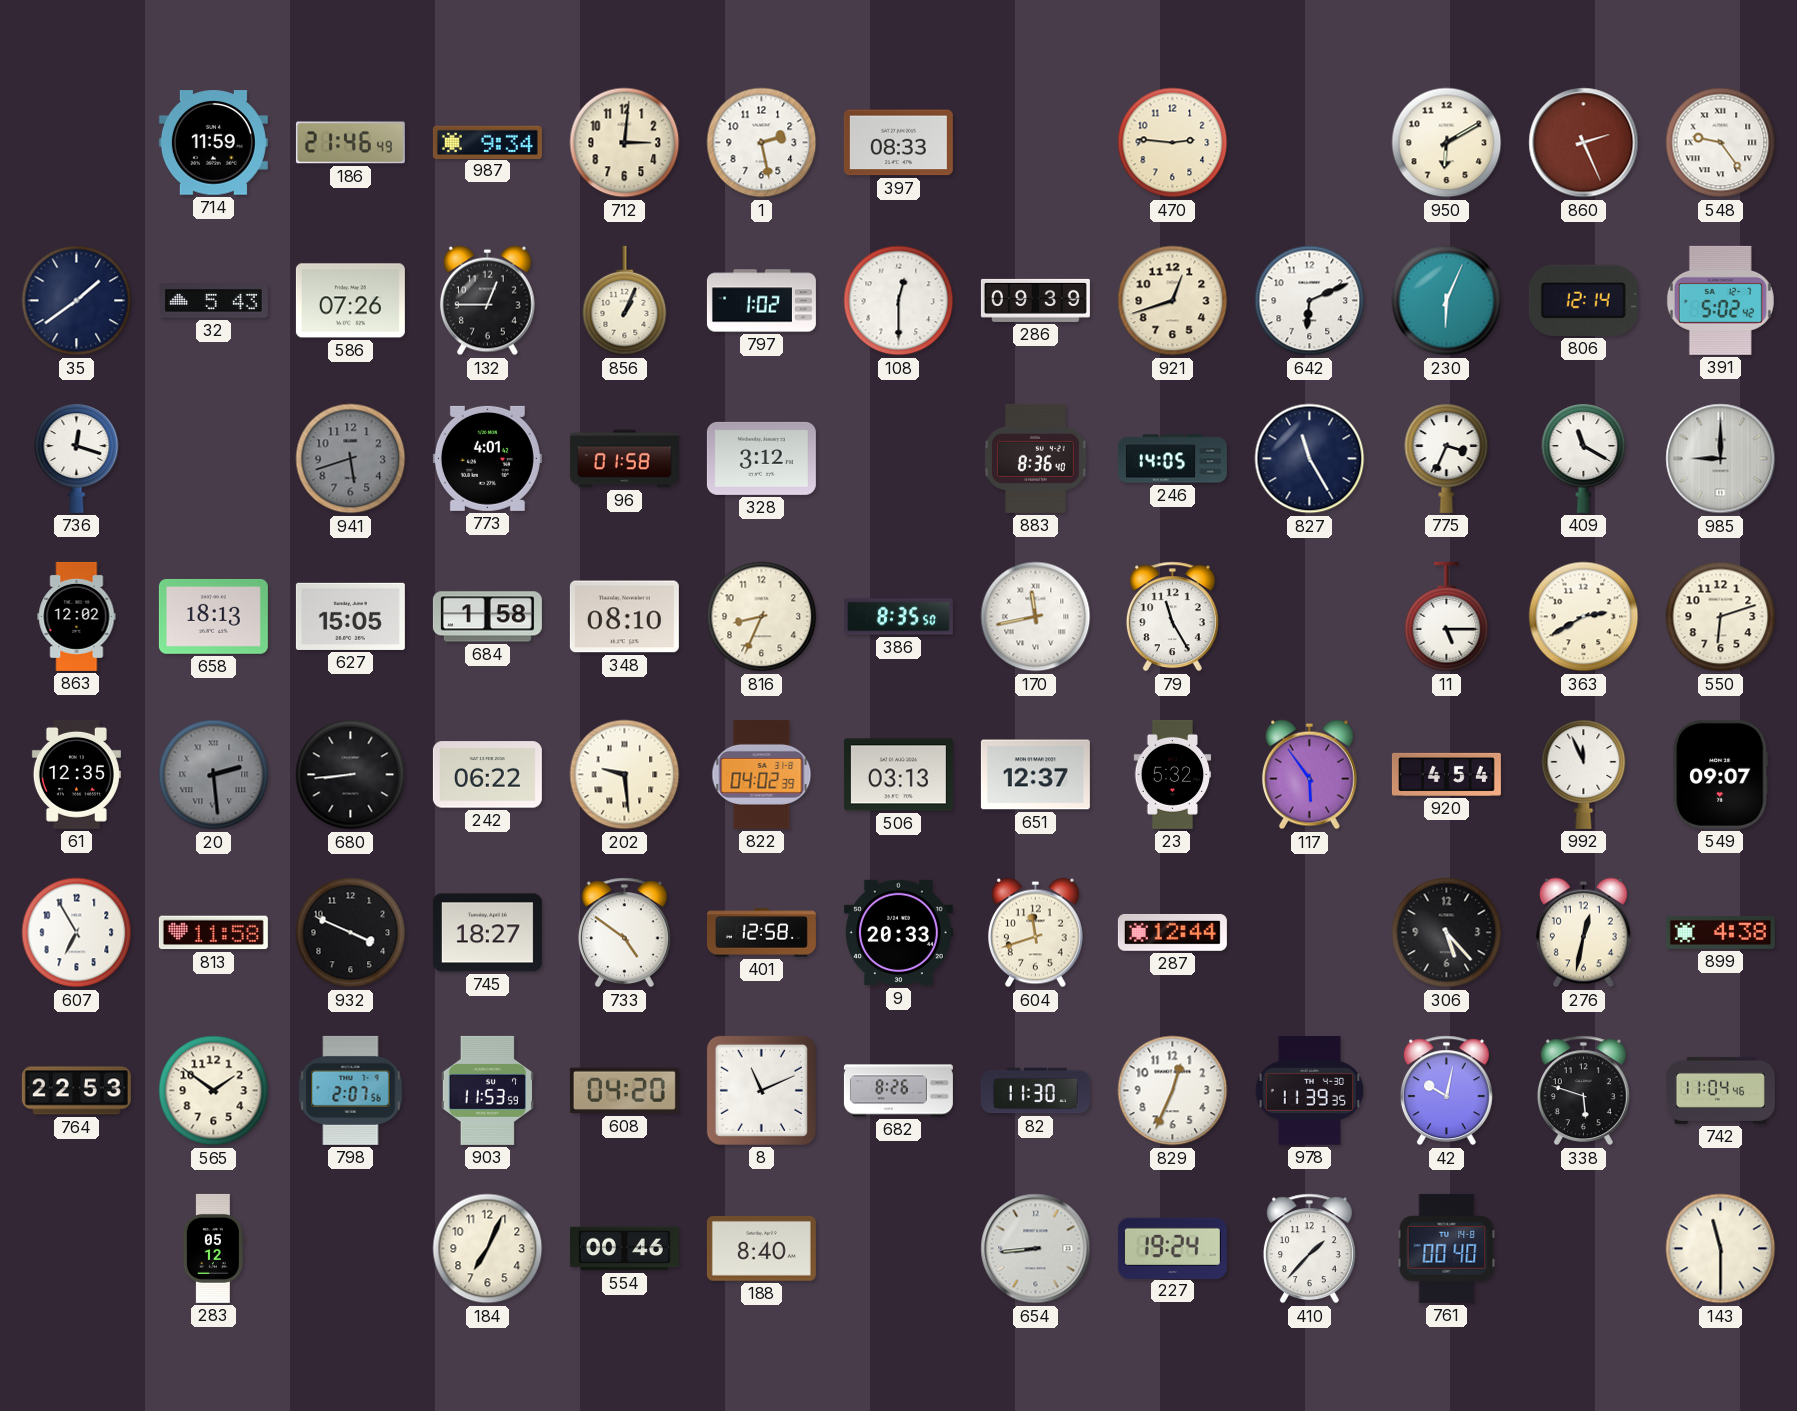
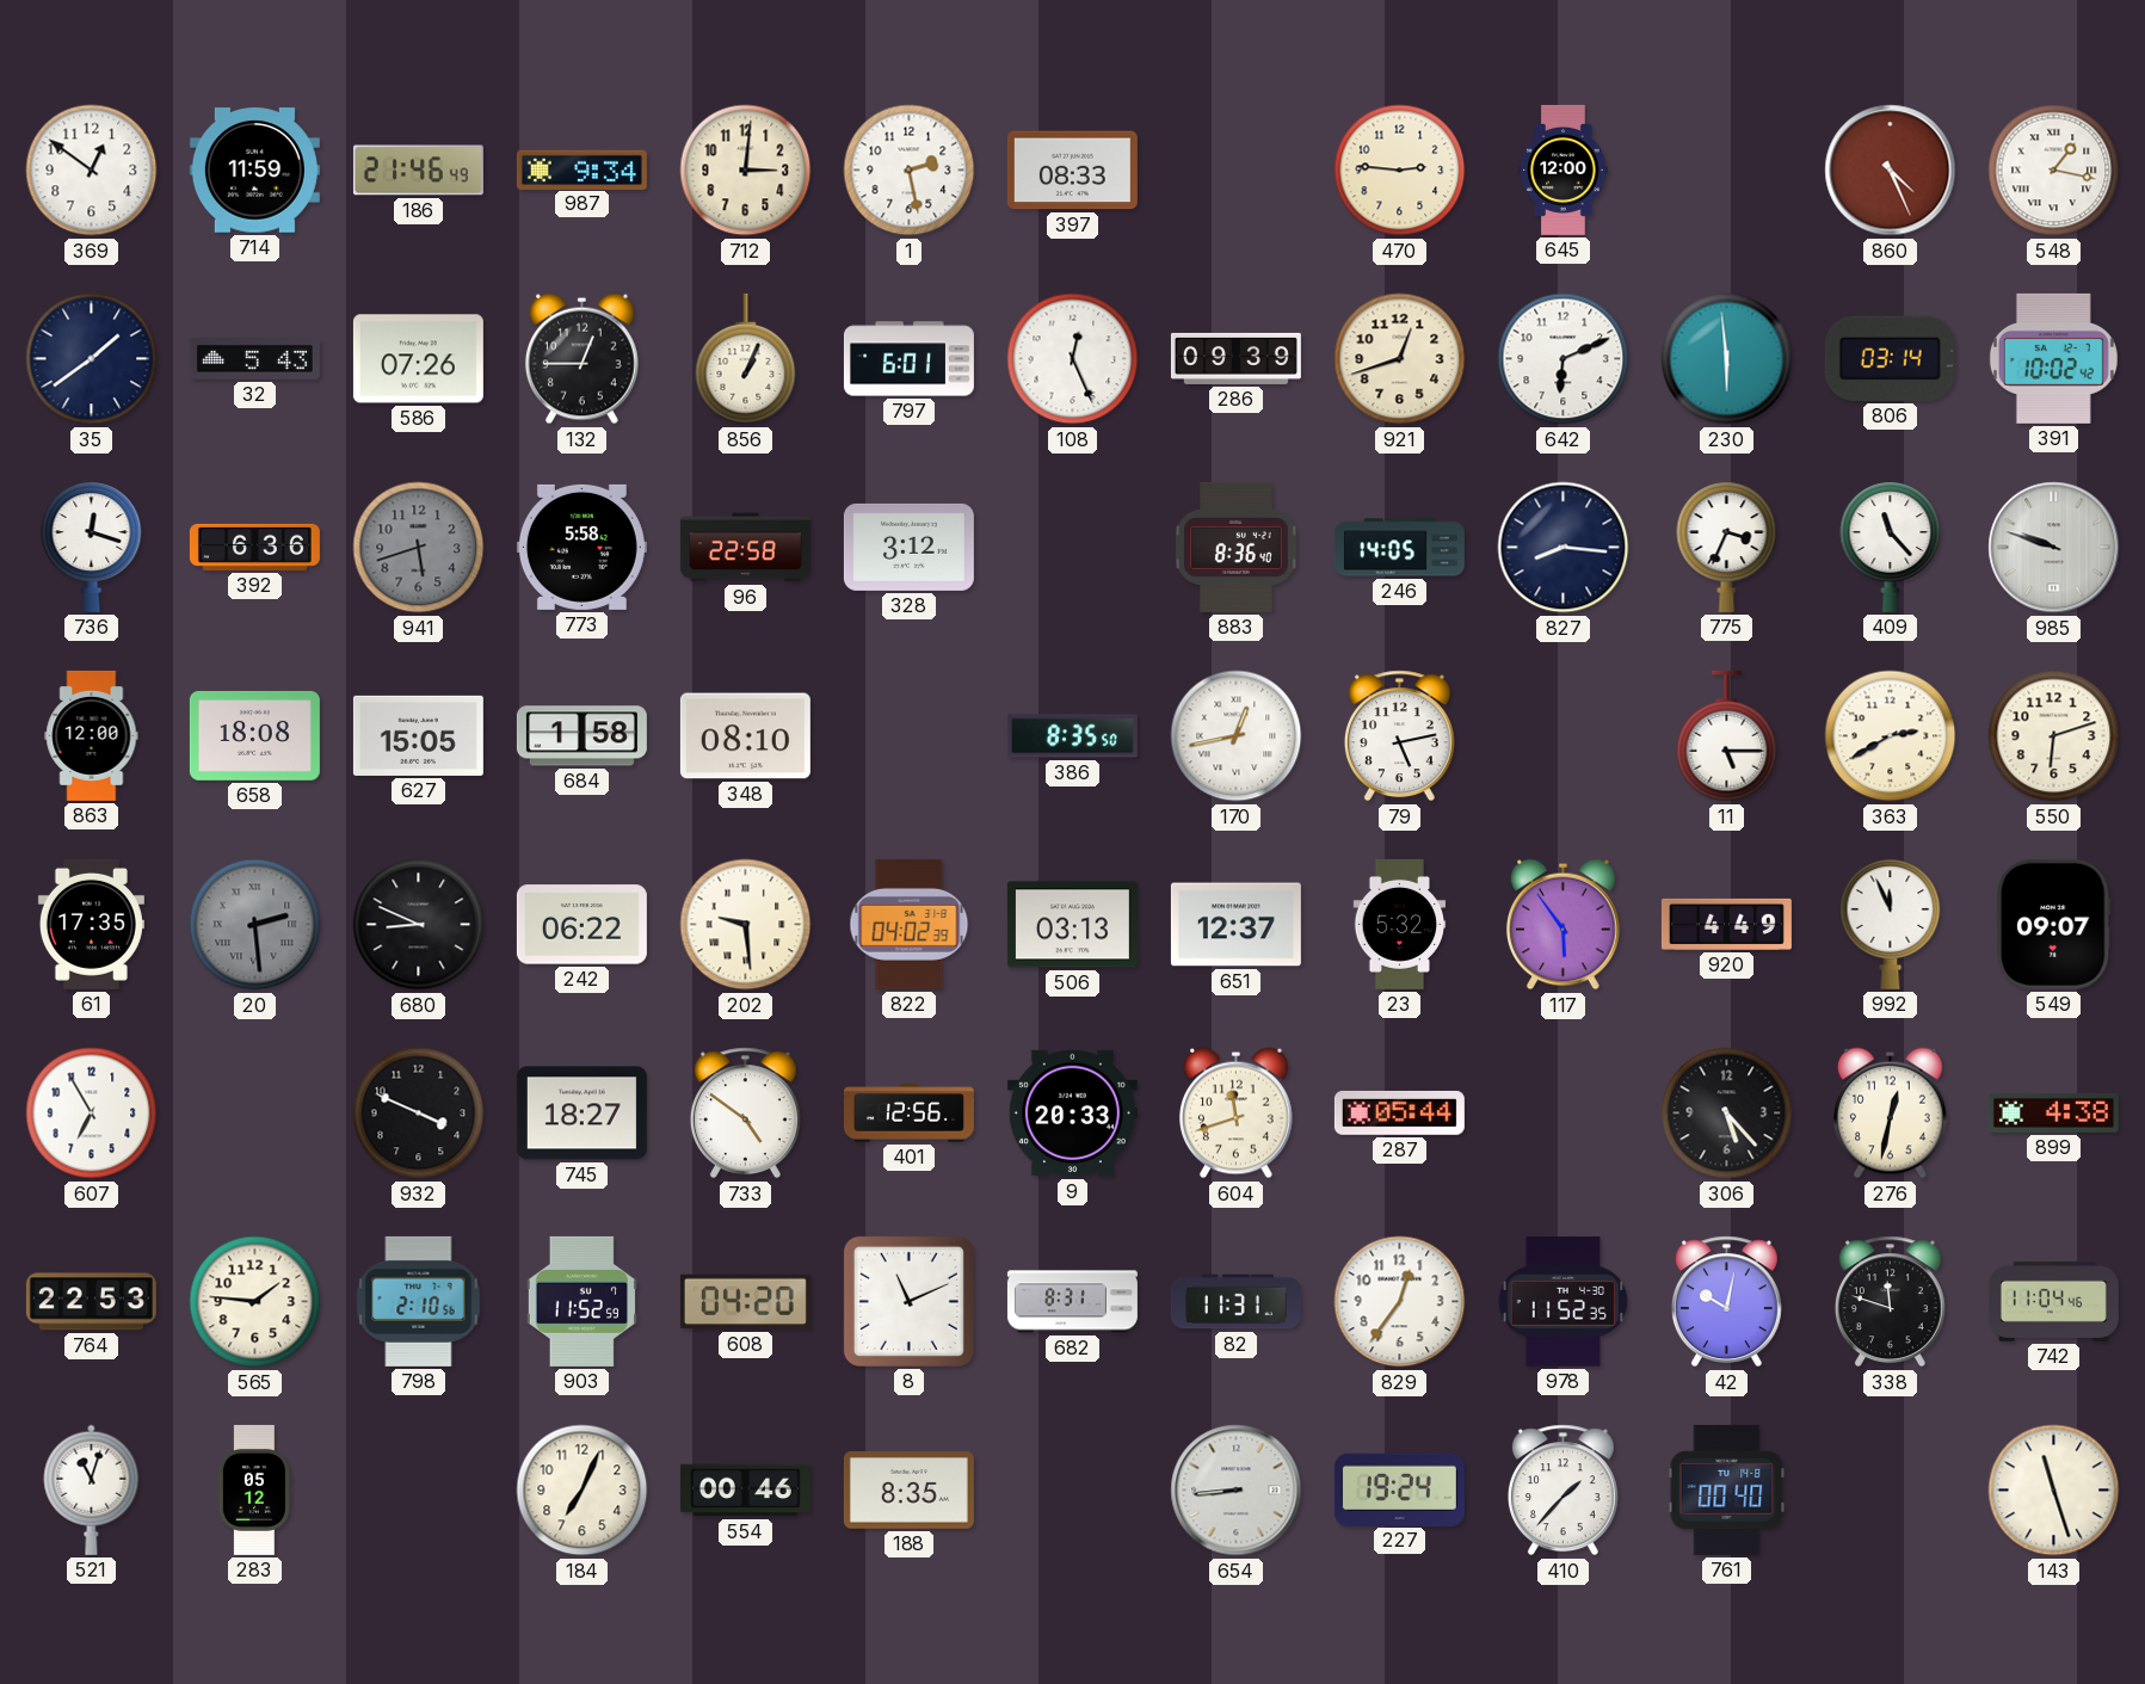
369: none -> 12:51
645: none -> 12:00
950: 6:10 -> none
860: 2:26 -> 4:26
548: 9:24 -> 1:17
797: 1:02 -> 6:01
108: 12:30 -> 12:26
230: 6:04 -> 5:59
806: 12:14 -> 03:14
391: 5:02 -> 10:02
392: none -> 6:36
773: 4:01 -> 5:58
96: 01:58 -> 22:58
827: 11:25 -> 8:16
409: 11:20 -> 11:23
985: 9:00 -> 9:48
863: 12:02 -> 12:00
658: 18:13 -> 18:08
816: 8:34 -> none
170: 11:43 -> 12:43
79: 11:25 -> 5:13
61: 12:35 -> 17:35
680: 8:44 -> 8:49
920: 4:54 -> 4:49
813: 11:58 -> none
401: 12:58 -> 12:56
287: 12:44 -> 05:44
565: 1:51 -> 1:46
798: 2:07 -> 2:10
903: 11:53 -> 11:52
682: 8:26 -> 8:31
82: 11:30 -> 11:31
829: 12:34 -> 12:36
978: 11:39 -> 11:52
338: 5:48 -> 11:48
521: none -> 11:03
188: 8:40 -> 8:35
143: 11:30 -> 11:27
